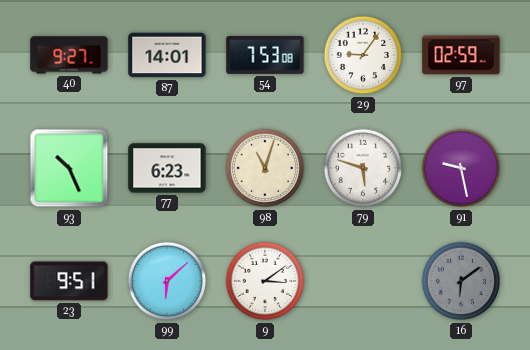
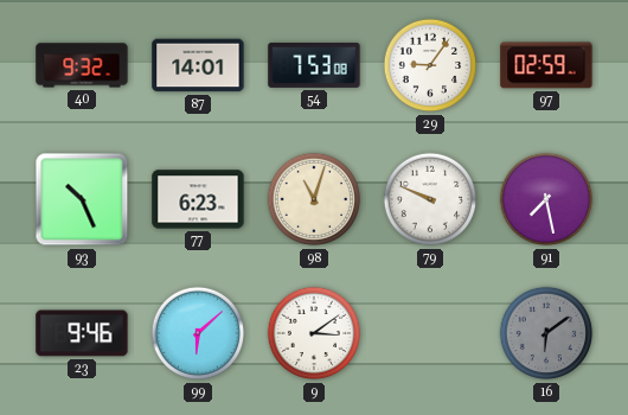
40: 9:27 -> 9:32
79: 5:48 -> 9:49
91: 9:28 -> 7:28
23: 9:51 -> 9:46
